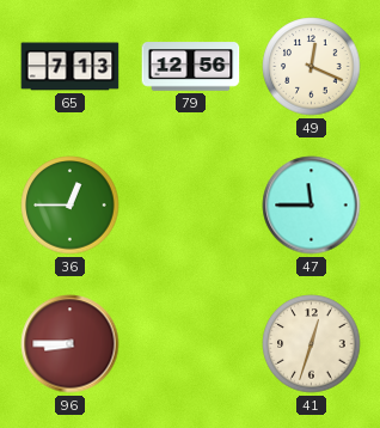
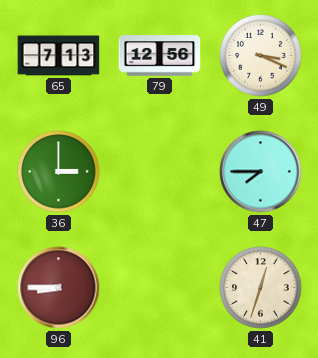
49: 12:19 -> 3:19
36: 12:45 -> 3:00
47: 11:45 -> 7:45
